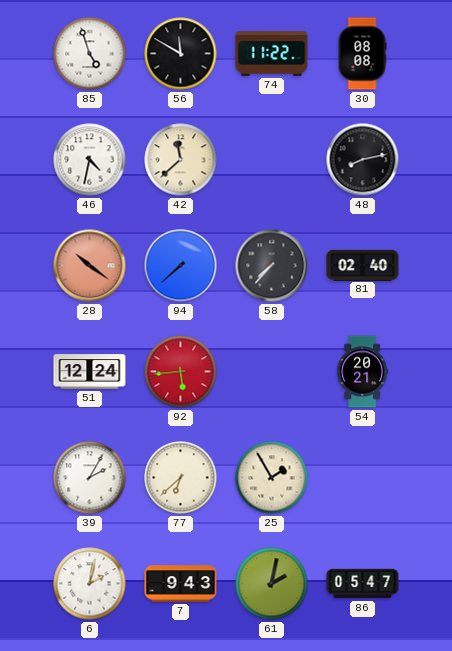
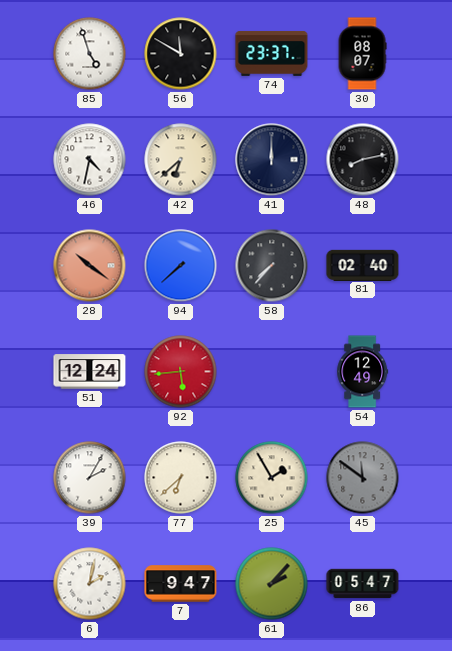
74: 11:22 -> 23:37
30: 08:08 -> 08:07
42: 11:38 -> 6:38
41: none -> 12:00
54: 20:21 -> 12:49
45: none -> 11:51
7: 9:43 -> 9:47
61: 2:02 -> 2:07
